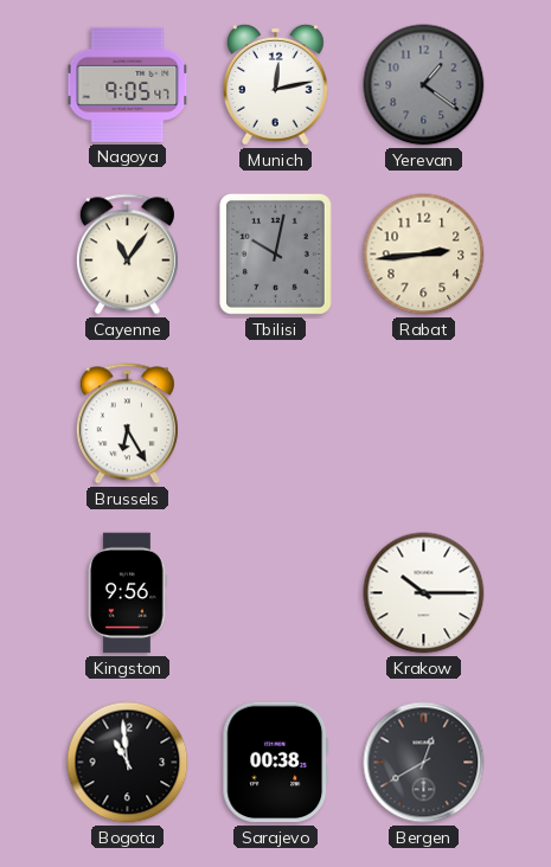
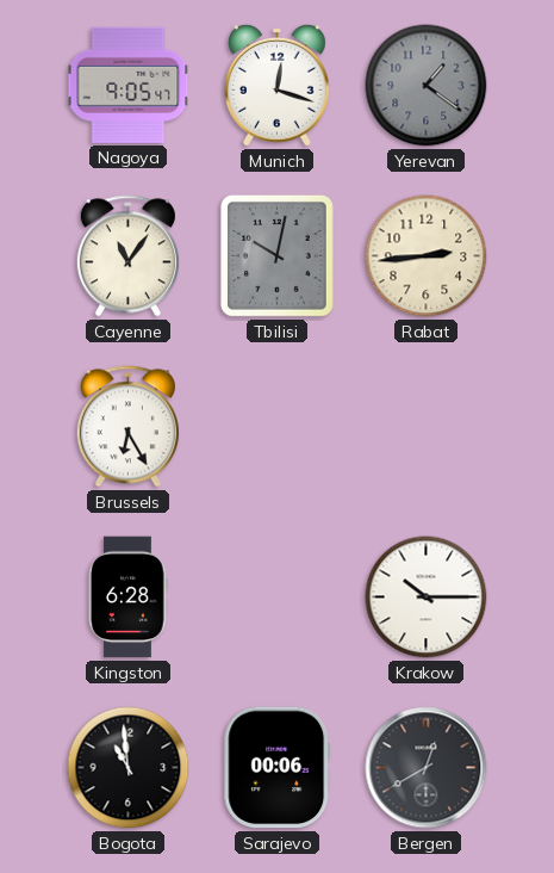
Munich: 12:13 -> 12:18
Kingston: 9:56 -> 6:28
Sarajevo: 00:38 -> 00:06
